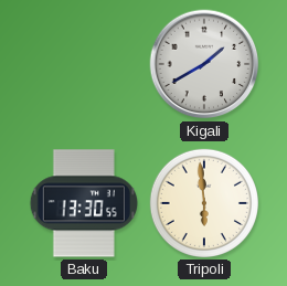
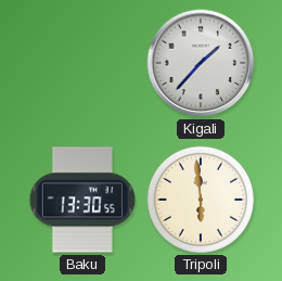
Kigali: 1:40 -> 1:37
